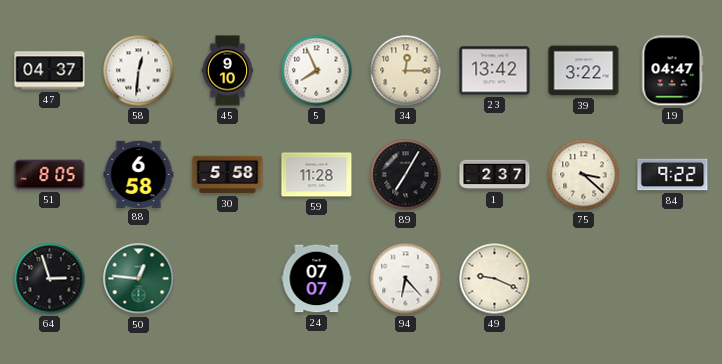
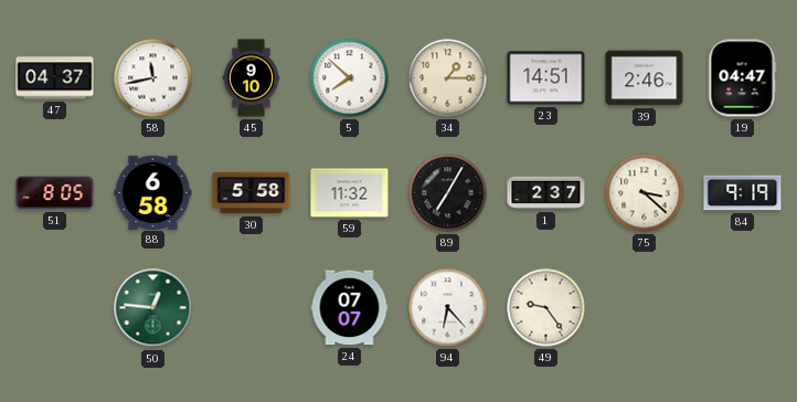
58: 12:31 -> 11:43
5: 7:56 -> 7:52
34: 12:15 -> 1:15
23: 13:42 -> 14:51
39: 3:22 -> 2:46
59: 11:28 -> 11:32
84: 9:22 -> 9:19
64: 2:57 -> none
49: 9:19 -> 9:24
